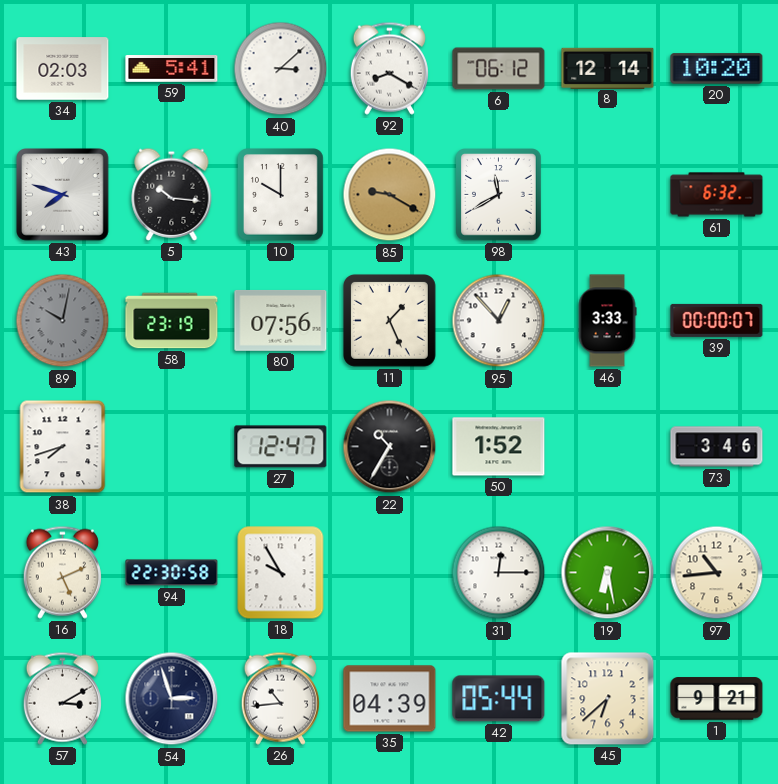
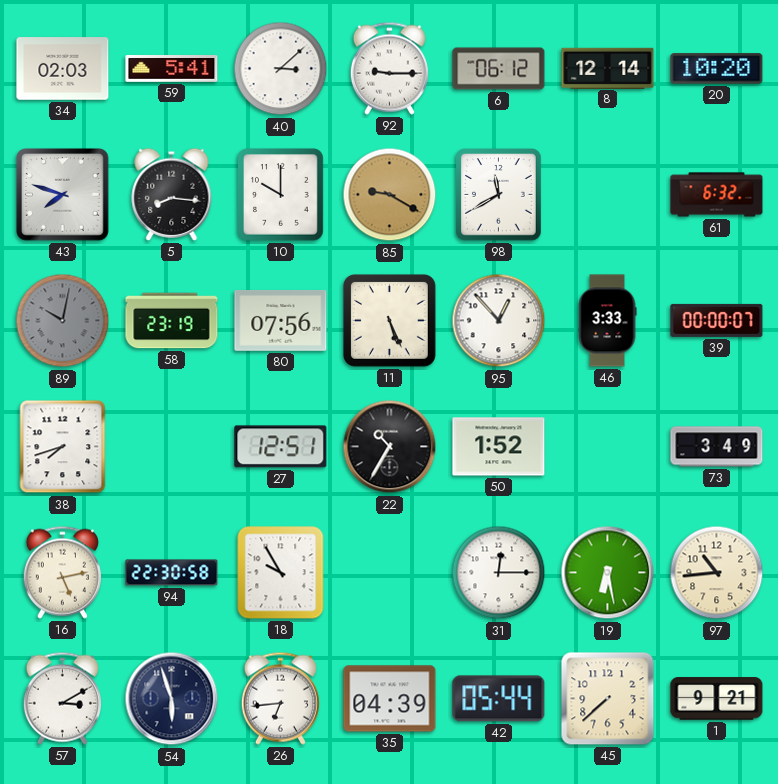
92: 8:20 -> 9:15
5: 10:16 -> 8:16
11: 1:26 -> 5:26
27: 12:47 -> 12:51
73: 3:46 -> 3:49
16: 5:11 -> 5:13
54: 2:57 -> 5:57
26: 10:44 -> 6:44
45: 6:38 -> 7:38
